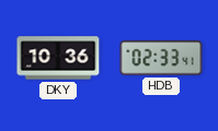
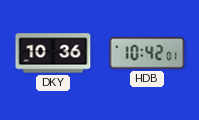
HDB: 02:33 -> 10:42
